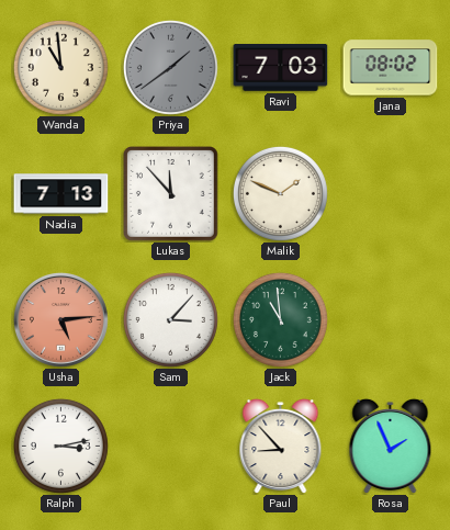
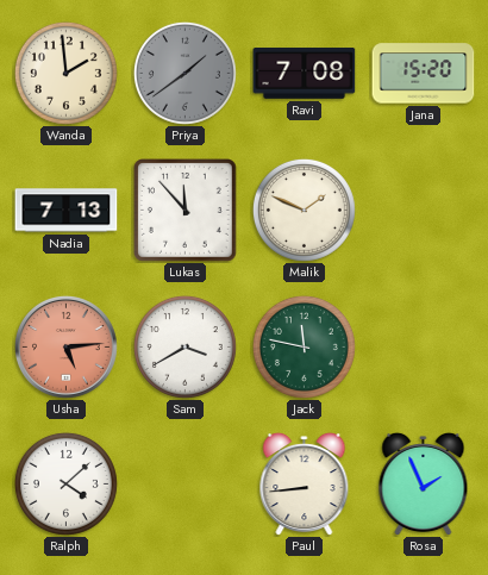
Wanda: 10:59 -> 1:59
Ravi: 7:03 -> 7:08
Jana: 08:02 -> 15:20
Sam: 3:07 -> 3:40
Jack: 10:59 -> 11:47
Ralph: 3:13 -> 4:08
Paul: 8:53 -> 8:44
